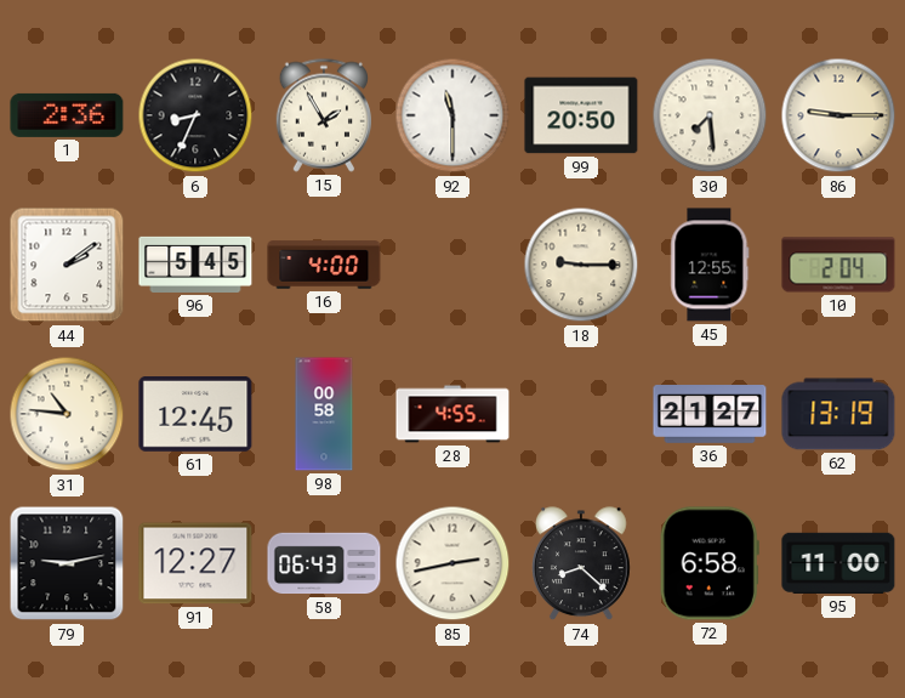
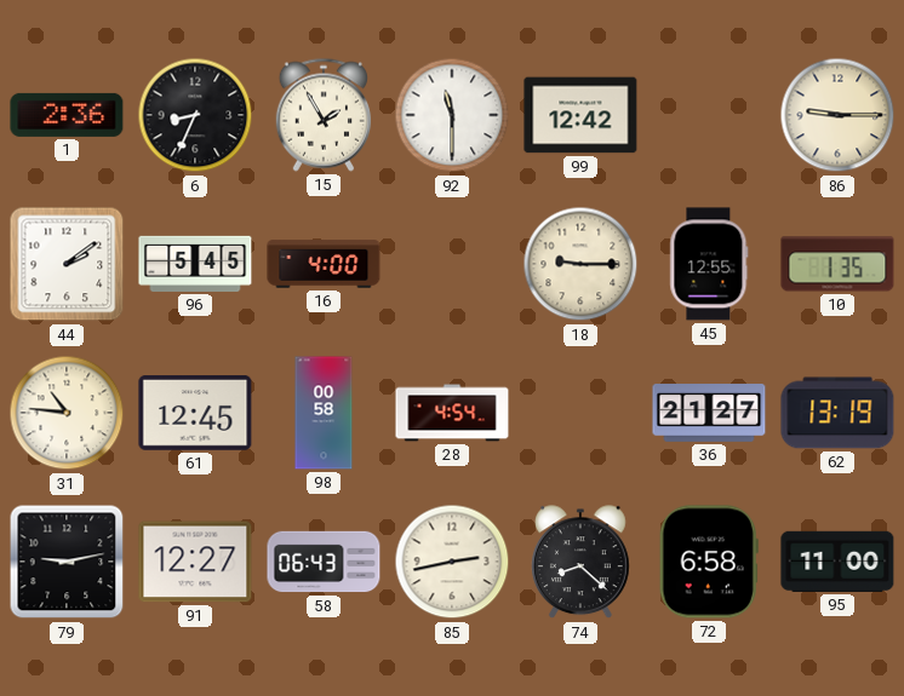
99: 20:50 -> 12:42
30: 7:29 -> none
10: 2:04 -> 1:35
28: 4:55 -> 4:54
